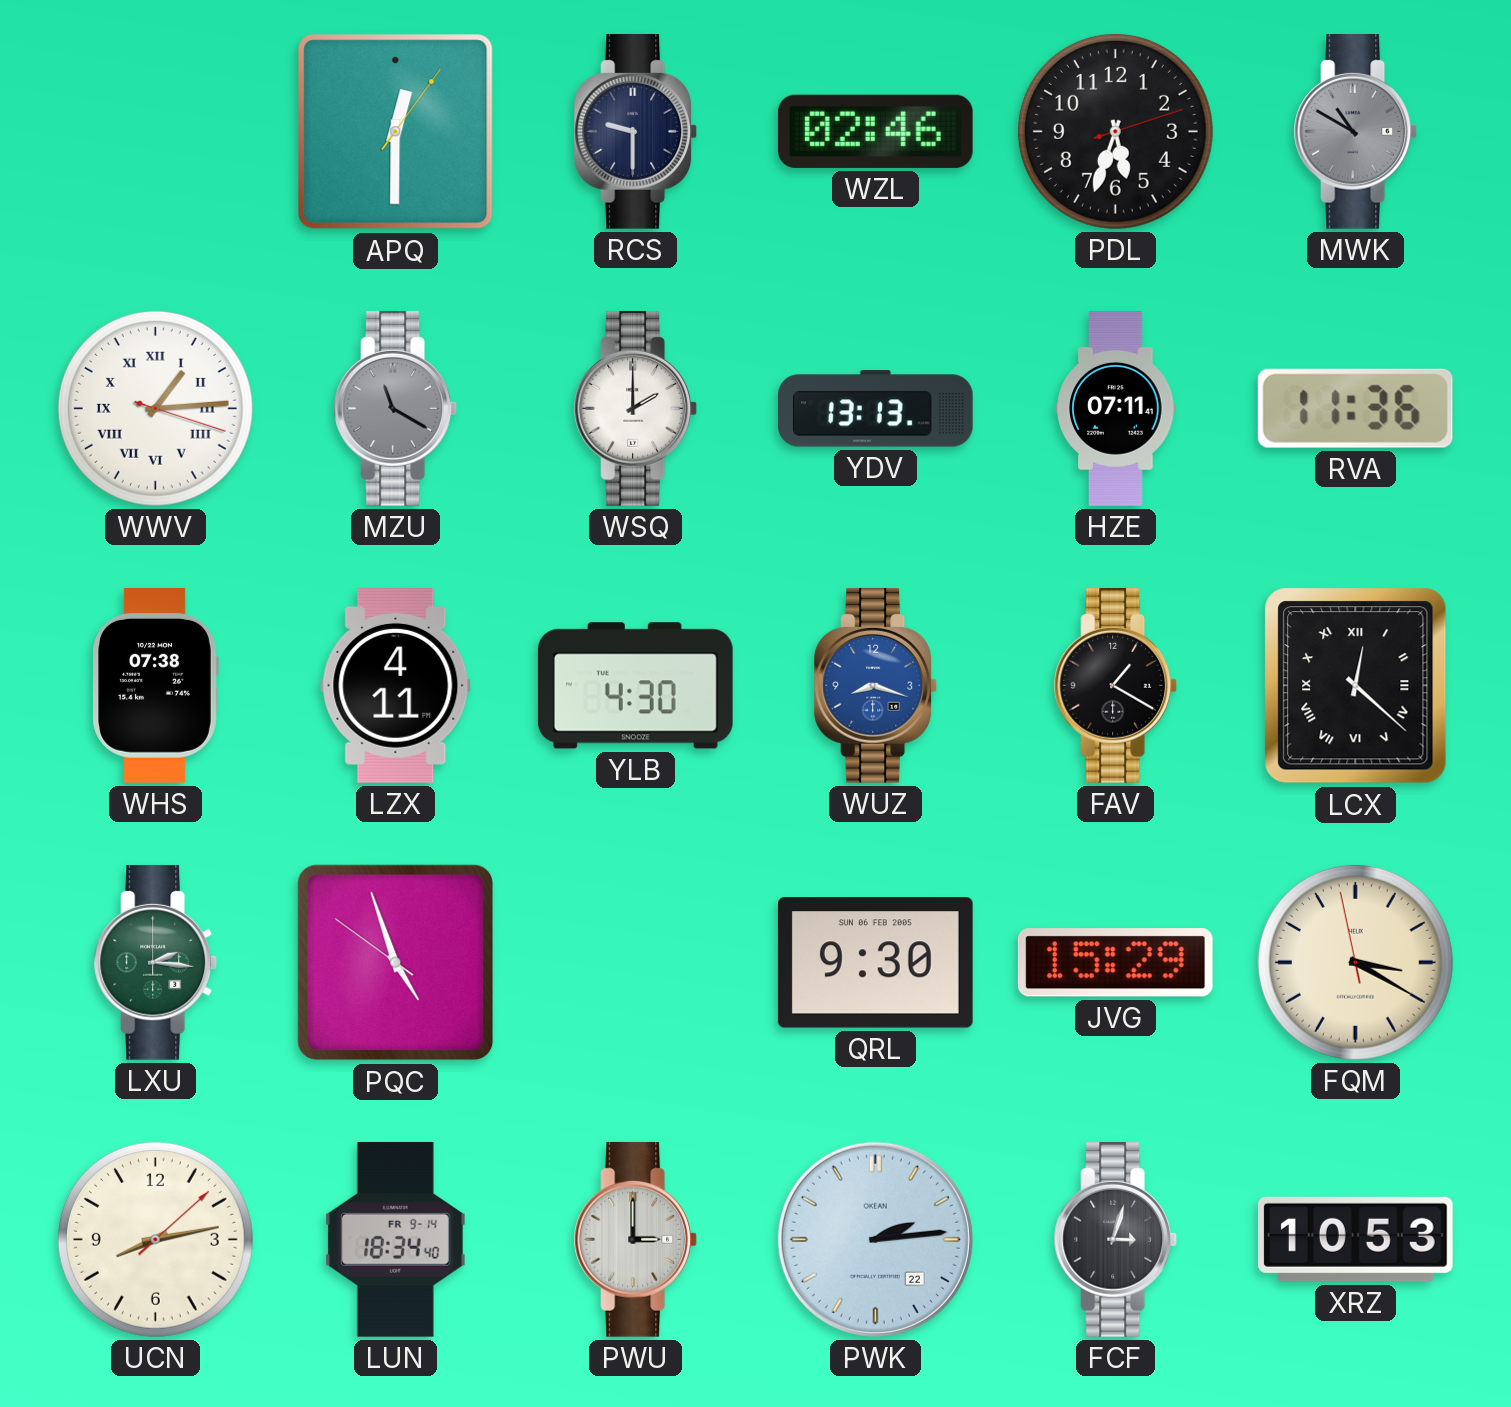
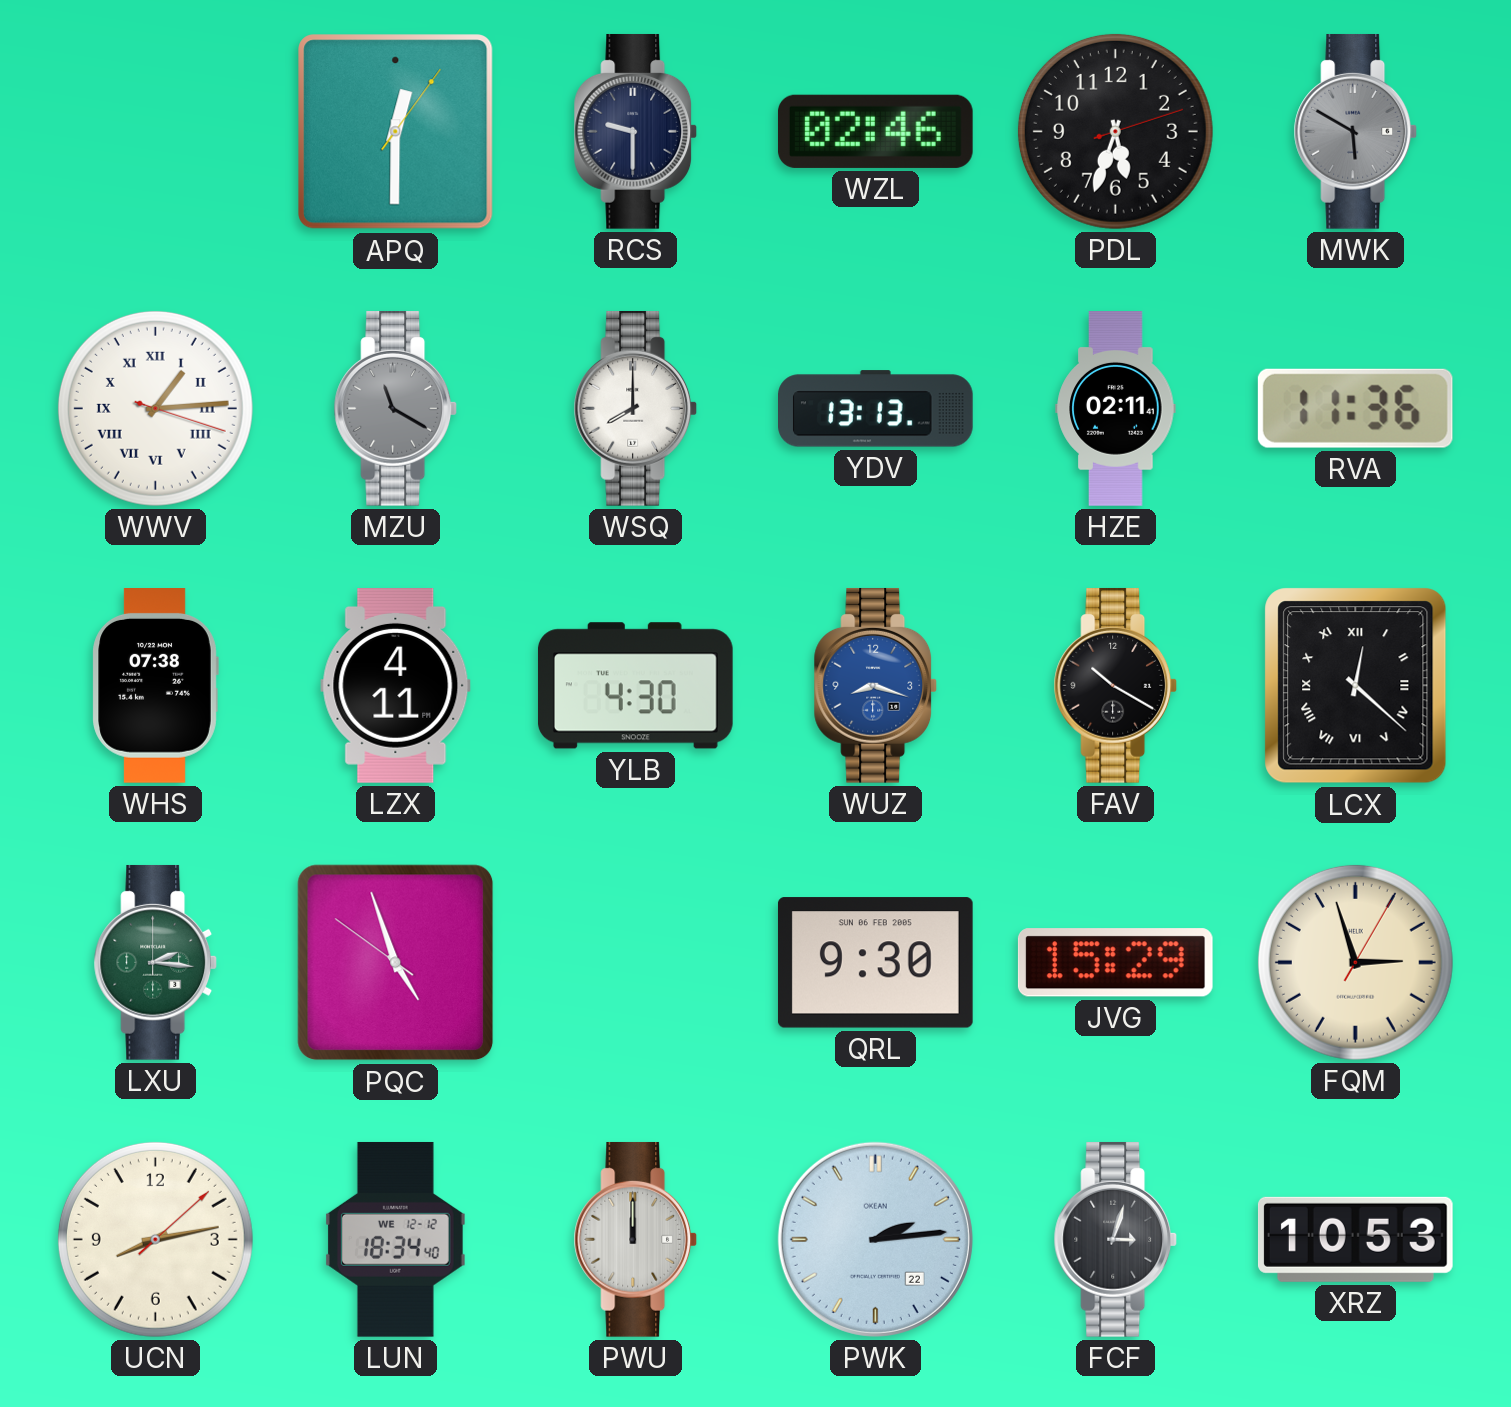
MWK: 10:50 -> 5:50
WSQ: 2:00 -> 8:00
HZE: 07:11 -> 02:11
FAV: 1:20 -> 10:20
FQM: 3:19 -> 2:57
LUN date: FR 9-14 -> WE 12-12
PWU: 3:00 -> 12:00
